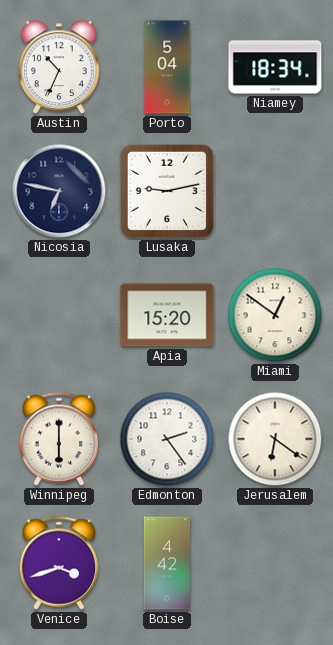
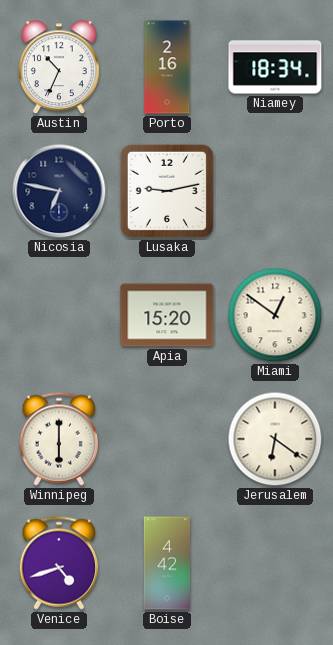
Porto: 5:04 -> 2:16
Edmonton: 2:24 -> none
Venice: 3:42 -> 4:42
